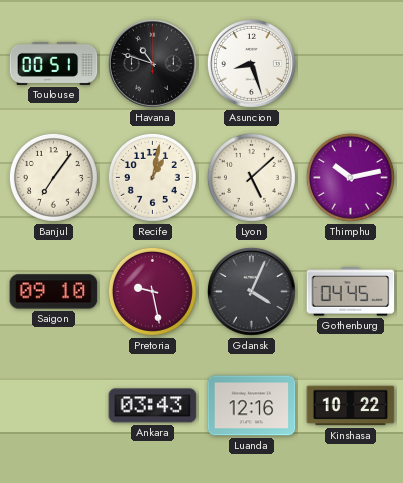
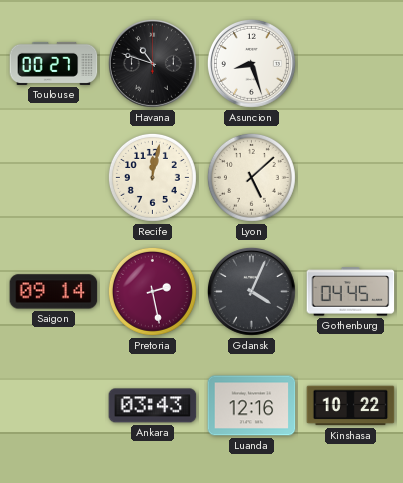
Toulouse: 00:51 -> 00:27
Banjul: 7:06 -> none
Recife: 1:02 -> 12:02
Thimphu: 10:13 -> none
Saigon: 09:10 -> 09:14
Pretoria: 9:28 -> 2:28
